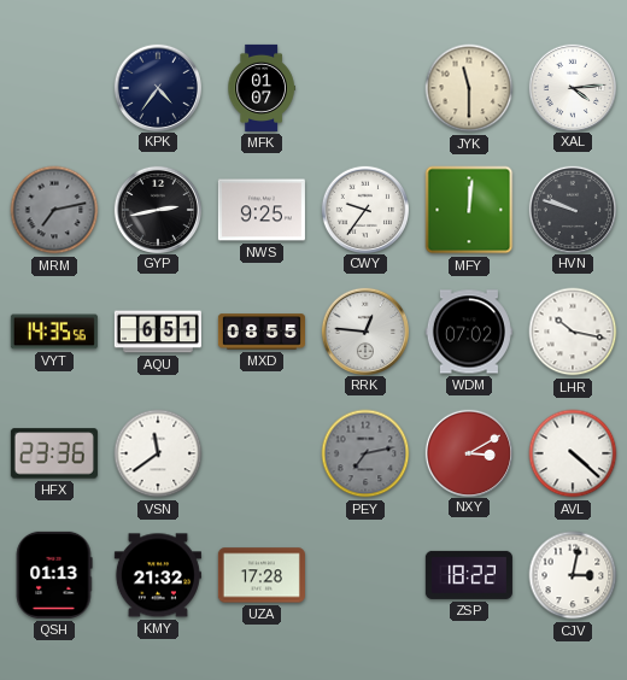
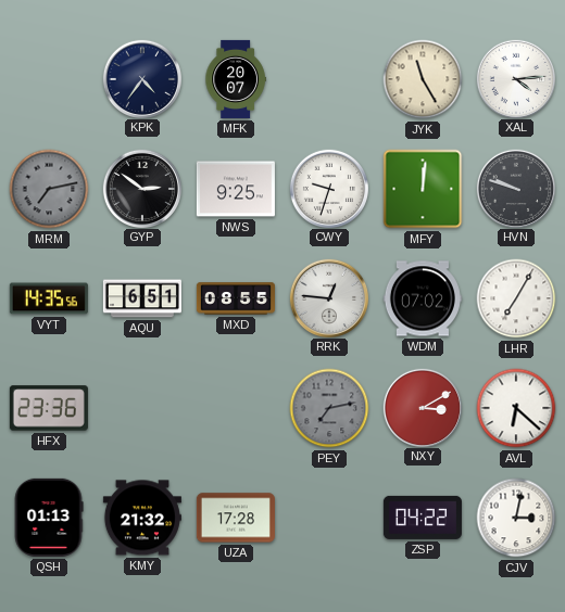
MFK: 01:07 -> 20:07
JYK: 11:30 -> 11:25
GYP: 2:43 -> 2:51
CWY: 9:36 -> 9:33
LHR: 10:17 -> 7:05
VSN: 11:39 -> none
AVL: 4:22 -> 6:22
ZSP: 18:22 -> 04:22
